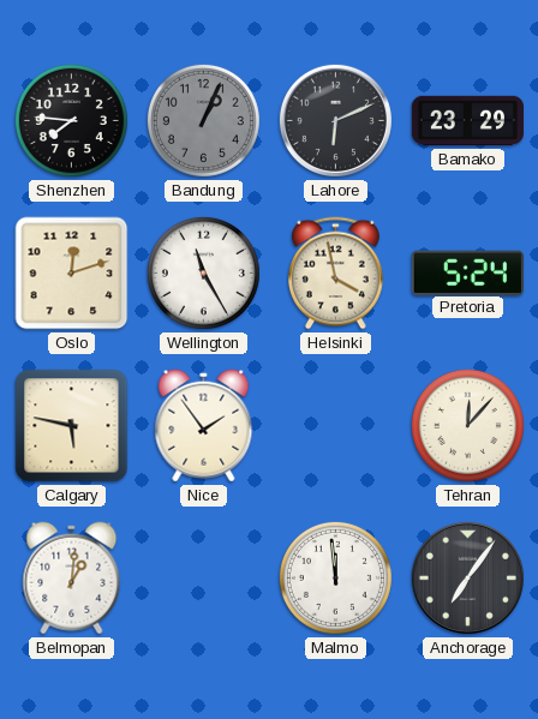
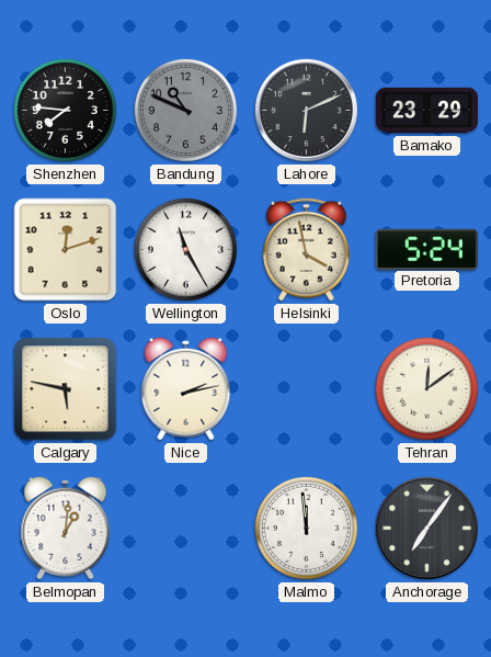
Bandung: 1:04 -> 10:49
Nice: 1:54 -> 2:13
Tehran: 12:07 -> 12:09
